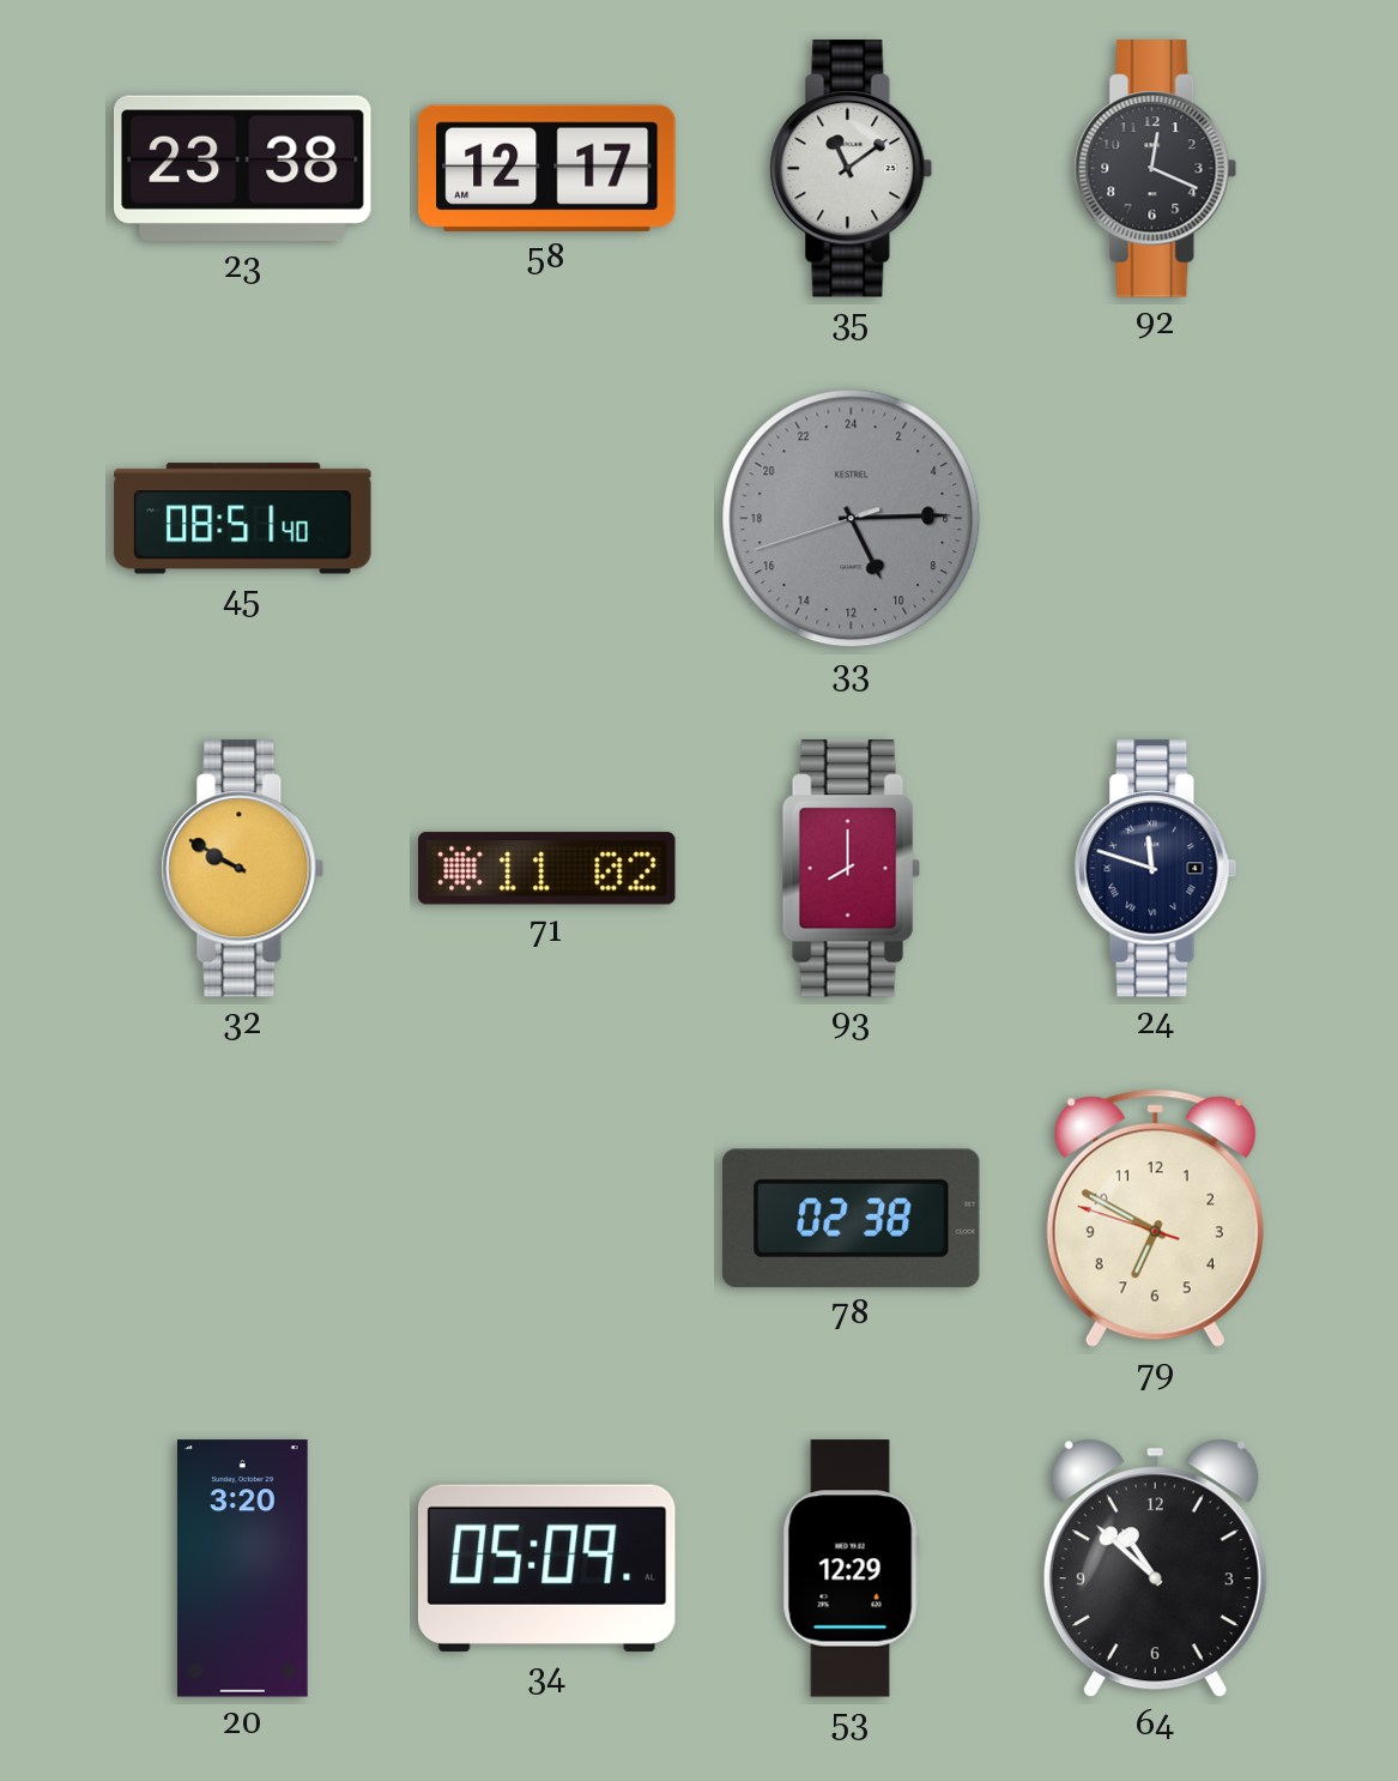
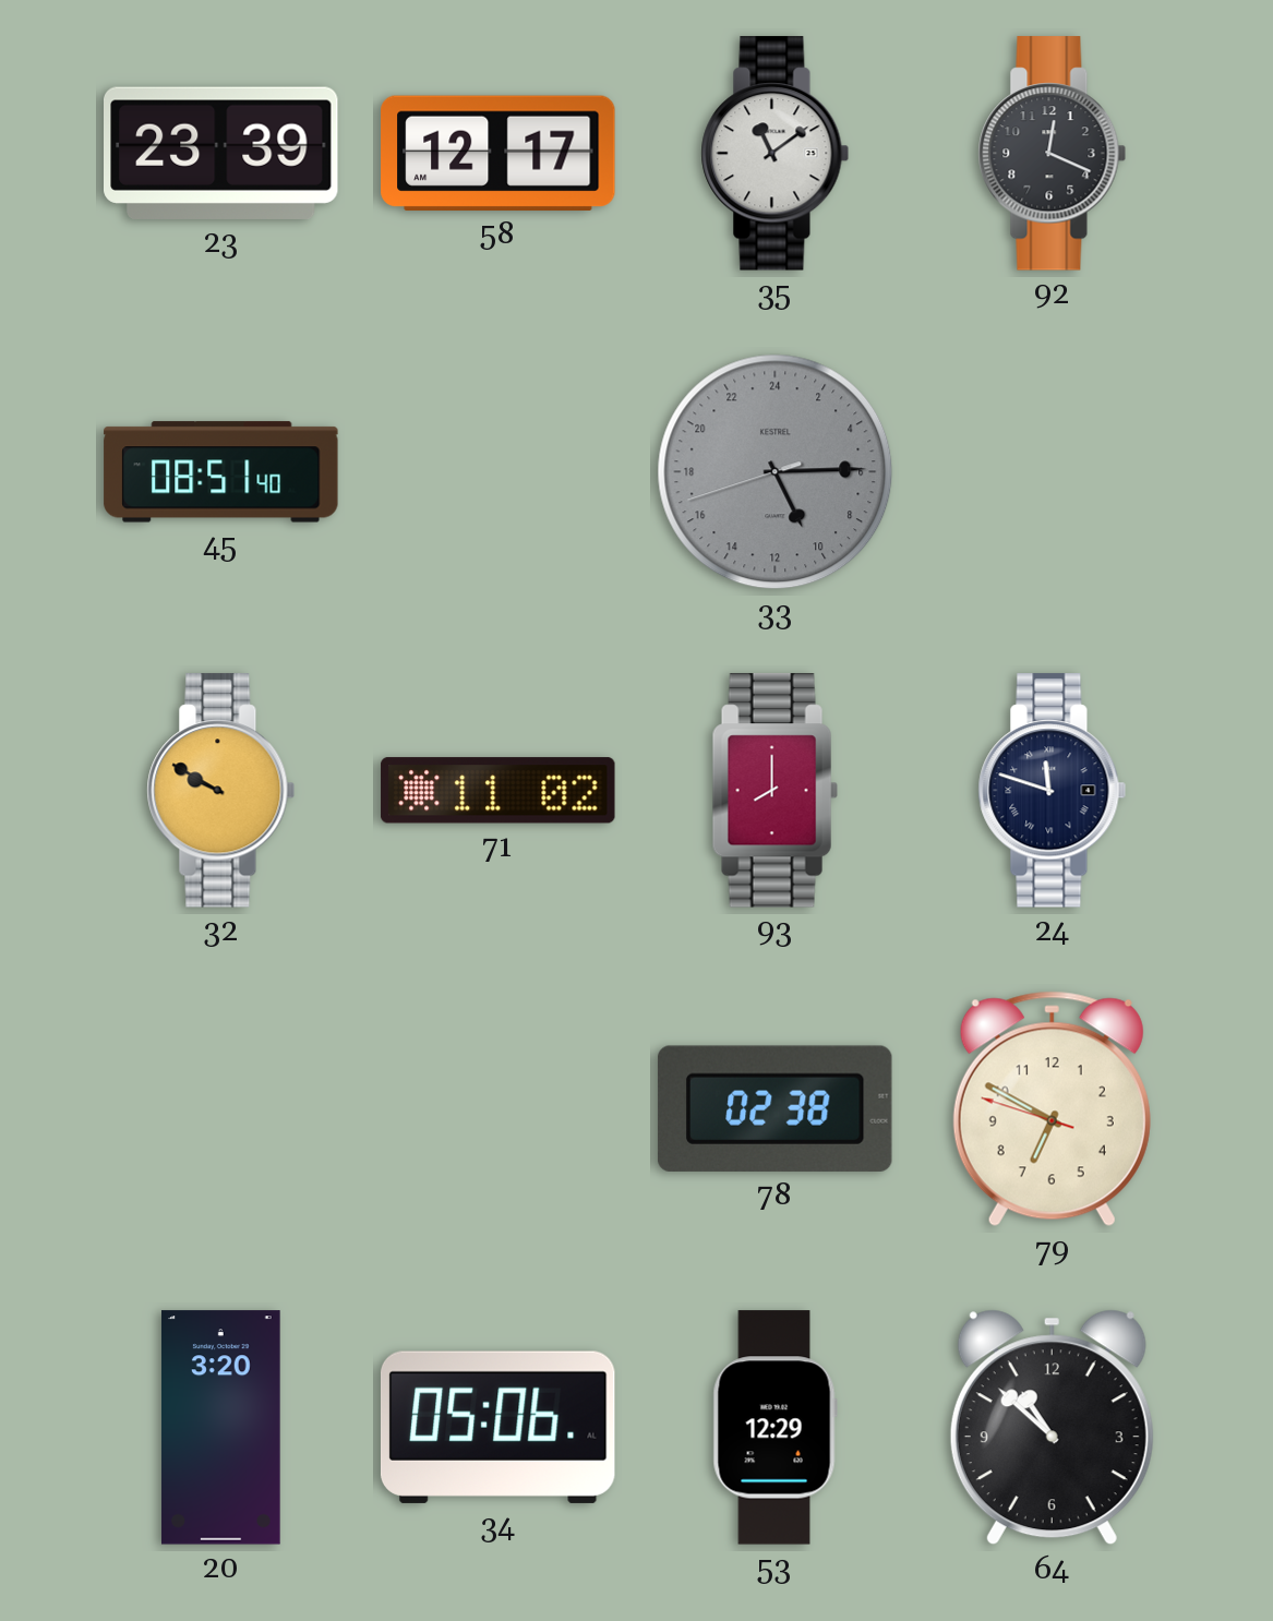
23: 23:38 -> 23:39
34: 05:09 -> 05:06
